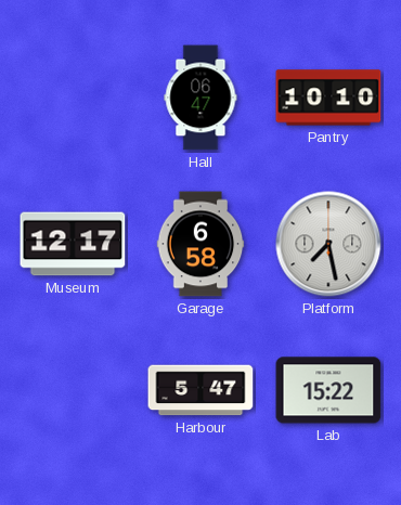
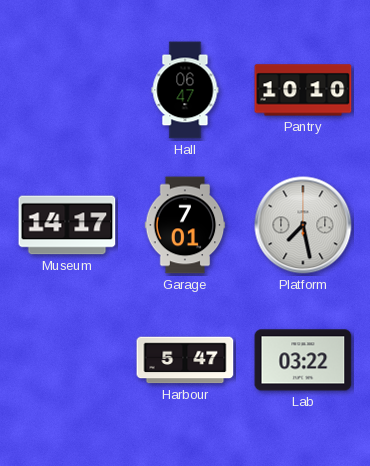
Museum: 12:17 -> 14:17
Garage: 6:58 -> 7:01
Lab: 15:22 -> 03:22
